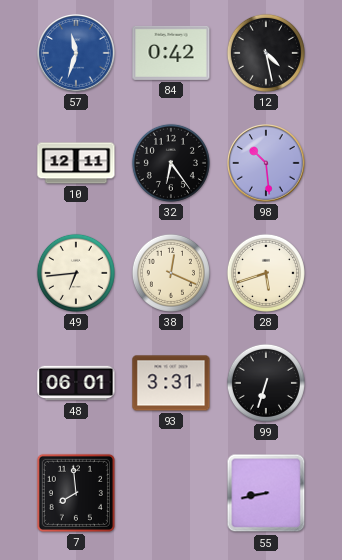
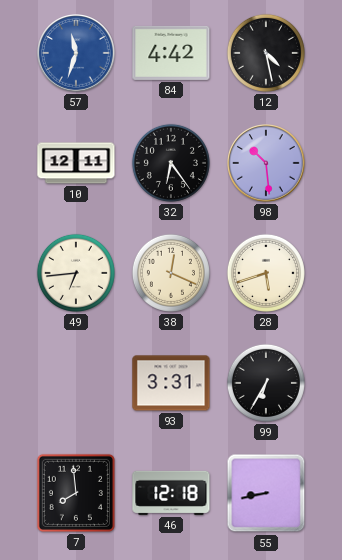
84: 0:42 -> 4:42
48: 06:01 -> none
99: 6:33 -> 6:35
46: none -> 12:18
